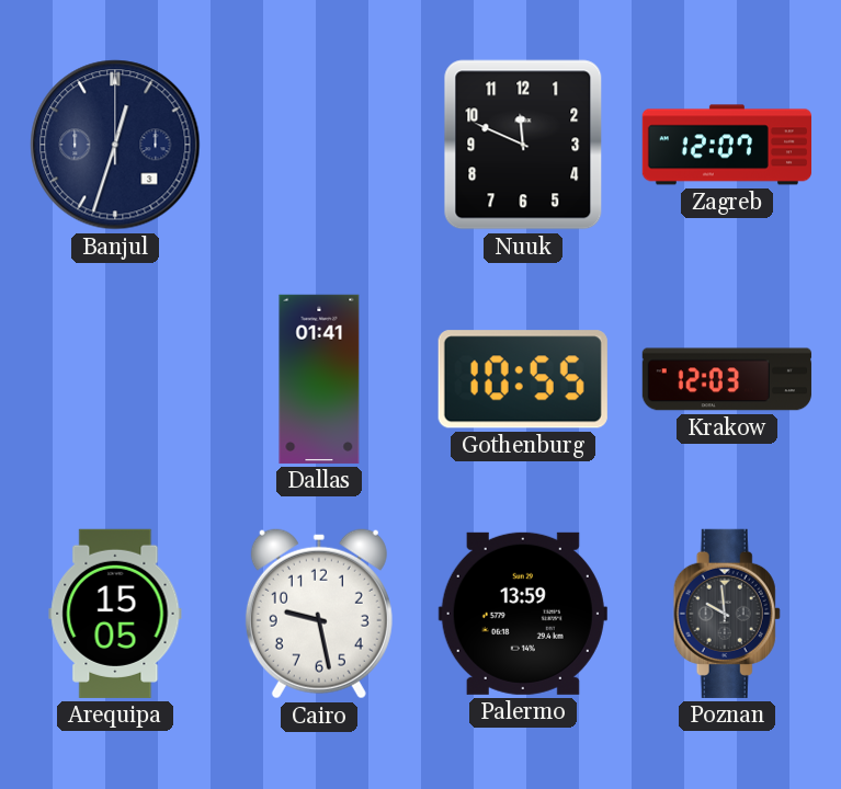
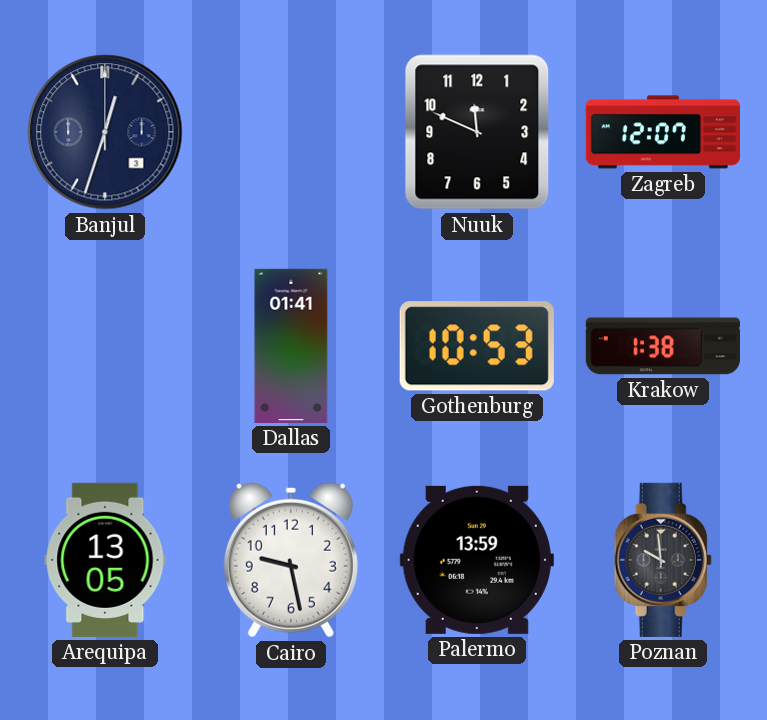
Gothenburg: 10:55 -> 10:53
Krakow: 12:03 -> 1:38
Arequipa: 15:05 -> 13:05
